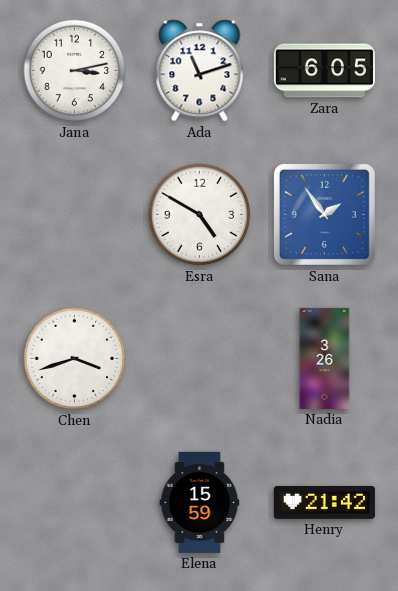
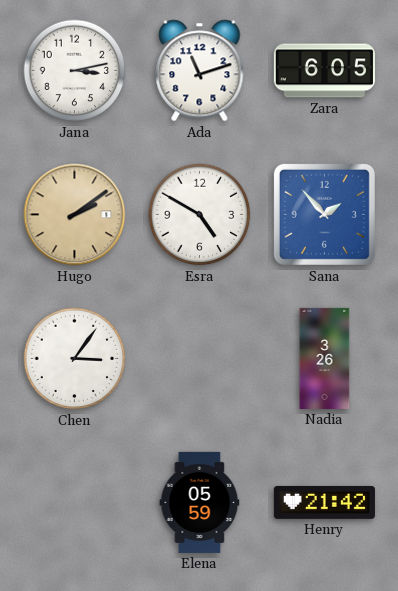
Hugo: none -> 2:09
Sana: 1:54 -> 1:53
Chen: 3:42 -> 3:06
Elena: 15:59 -> 05:59
